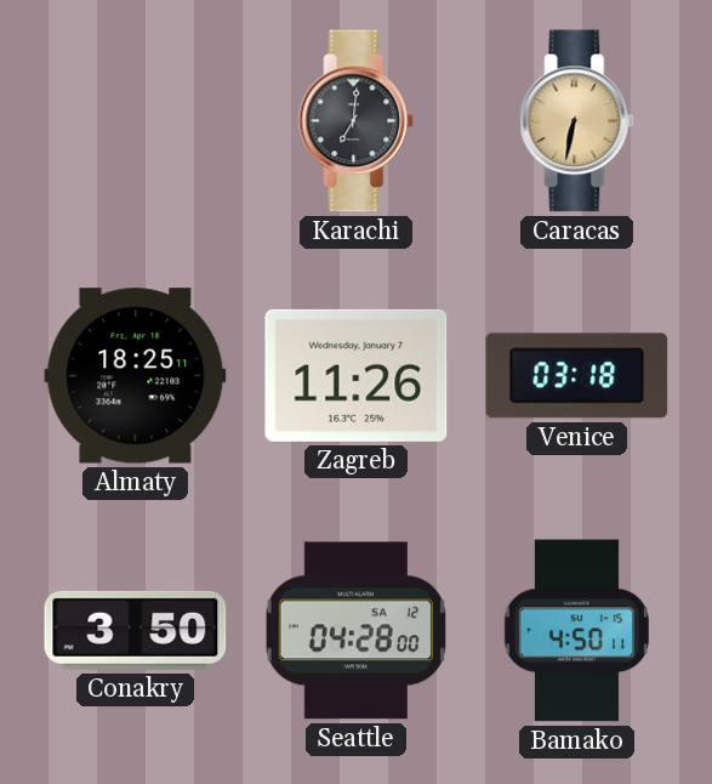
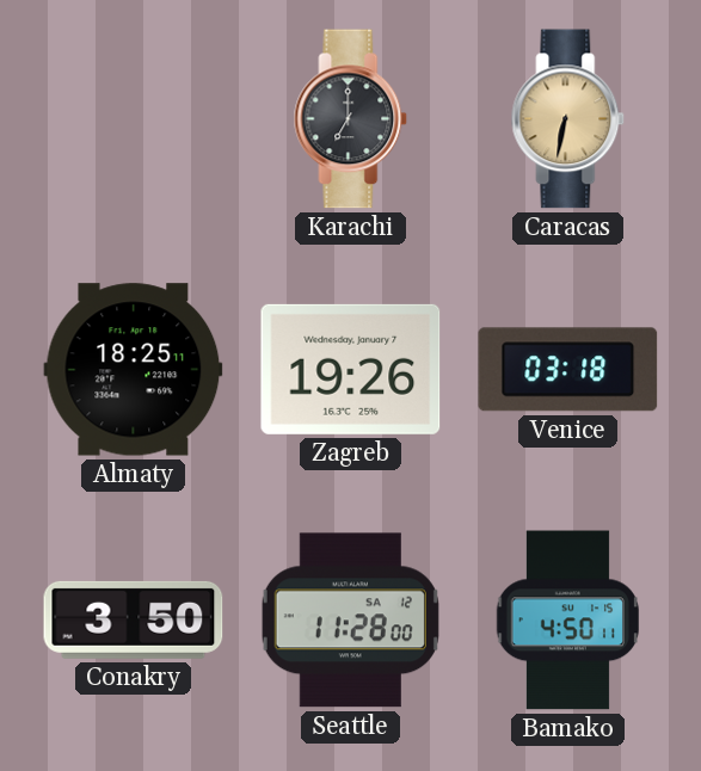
Karachi: 7:01 -> 7:00
Zagreb: 11:26 -> 19:26
Seattle: 04:28 -> 11:28
